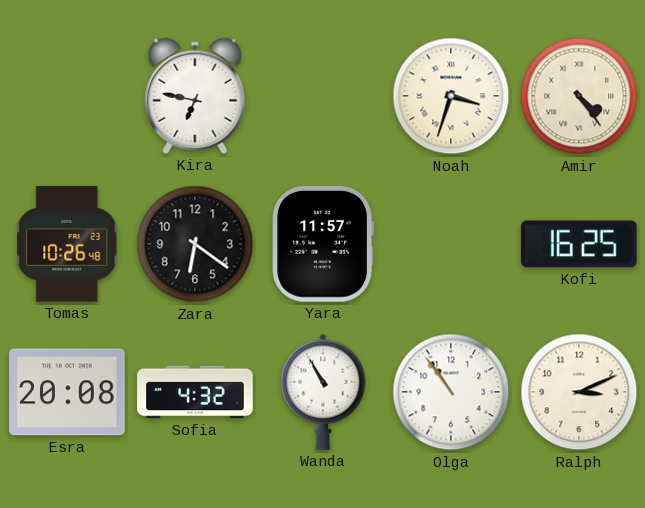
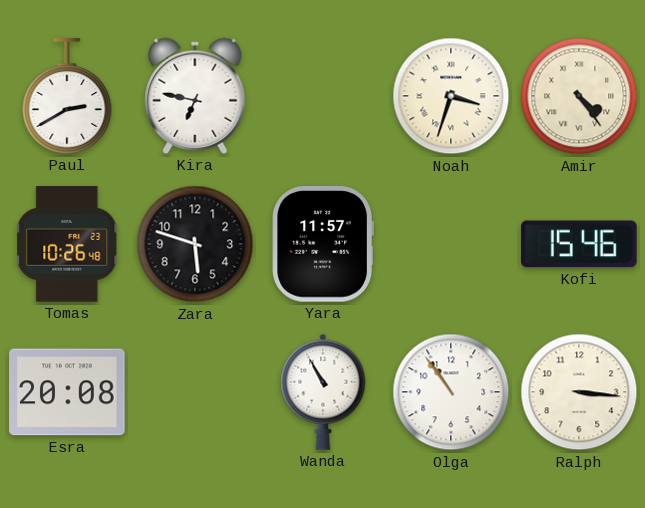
Paul: none -> 2:40
Zara: 6:21 -> 5:48
Kofi: 16:25 -> 15:46
Sofia: 4:32 -> none
Ralph: 3:11 -> 3:16
